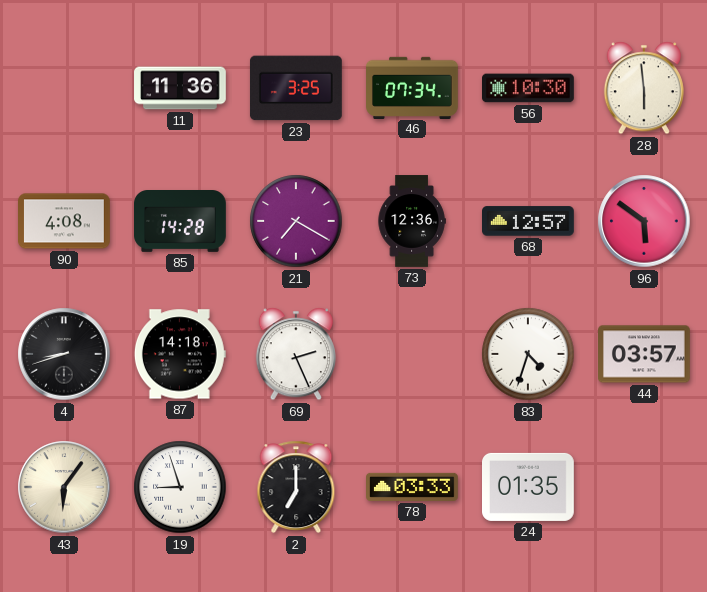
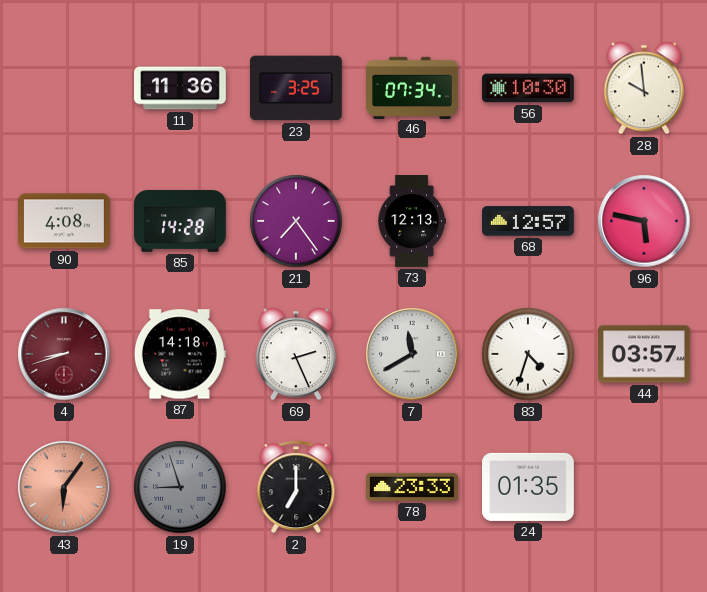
28: 5:59 -> 9:59
21: 7:20 -> 7:24
73: 12:36 -> 12:13
96: 5:51 -> 5:47
4 dial: black -> burgundy
7: none -> 11:40
43 dial: cream -> salmon
19 dial: white -> grey
78: 03:33 -> 23:33
